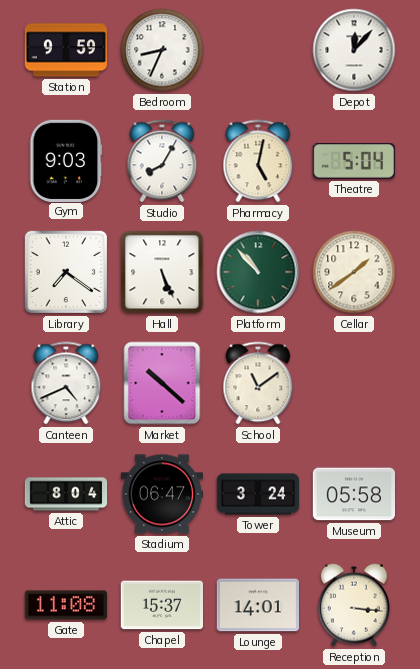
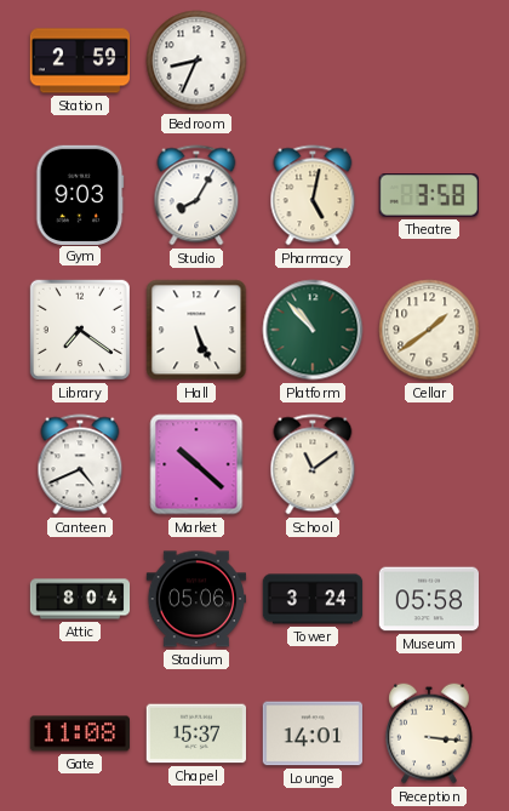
Station: 9:59 -> 2:59
Depot: 12:07 -> none
Theatre: 5:04 -> 3:58
Stadium: 06:47 -> 05:06
